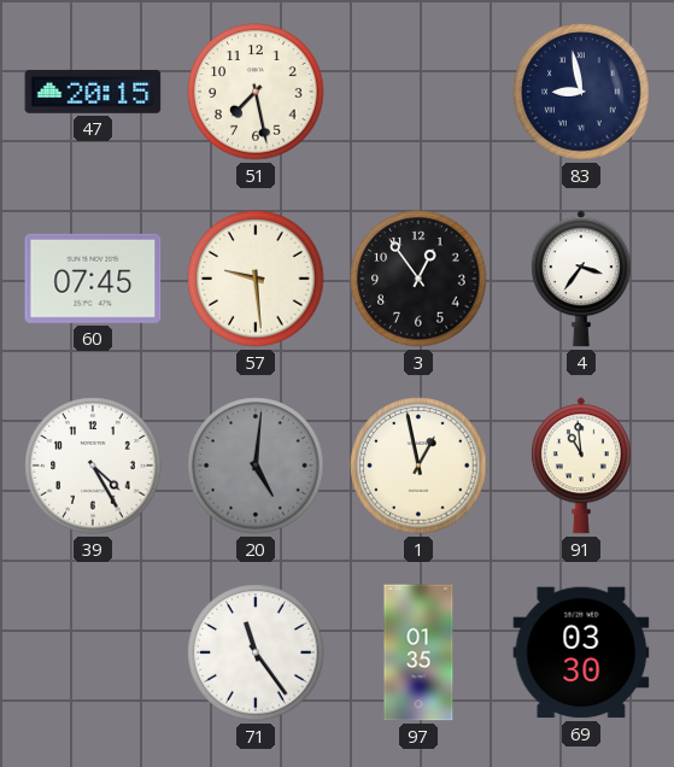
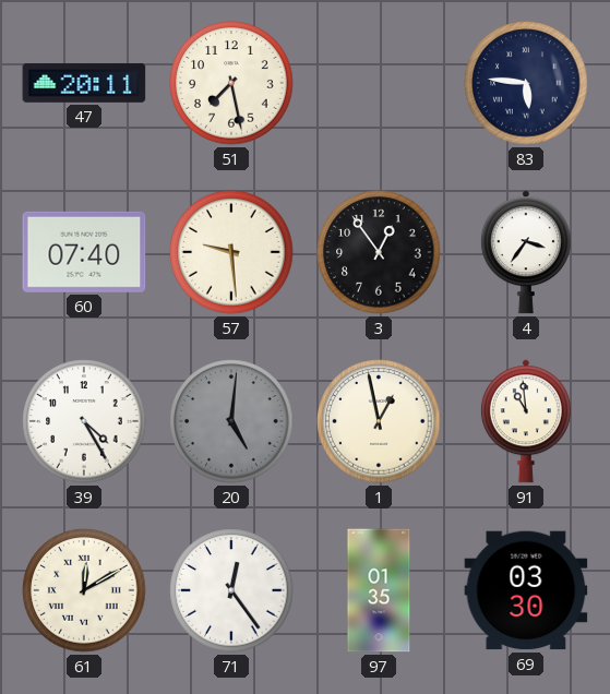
47: 20:15 -> 20:11
83: 8:58 -> 5:46
60: 07:45 -> 07:40
61: none -> 12:10
71: 11:24 -> 12:24
